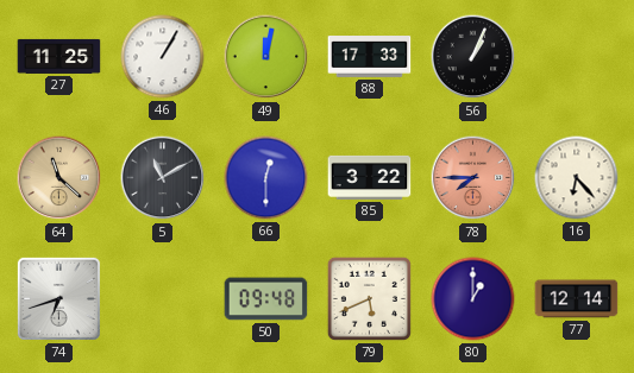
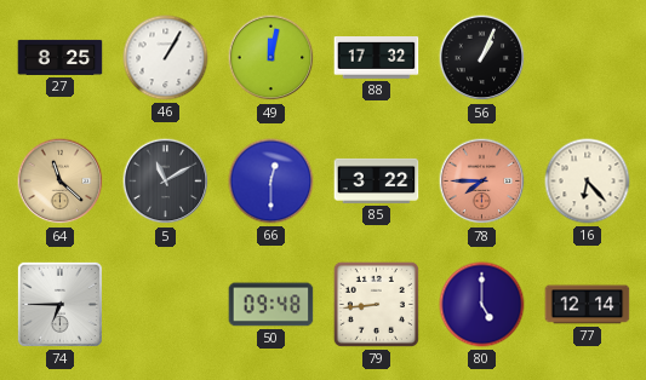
27: 11:25 -> 8:25
88: 17:33 -> 17:32
74: 6:42 -> 6:45
79: 5:41 -> 8:44
80: 1:00 -> 5:00
